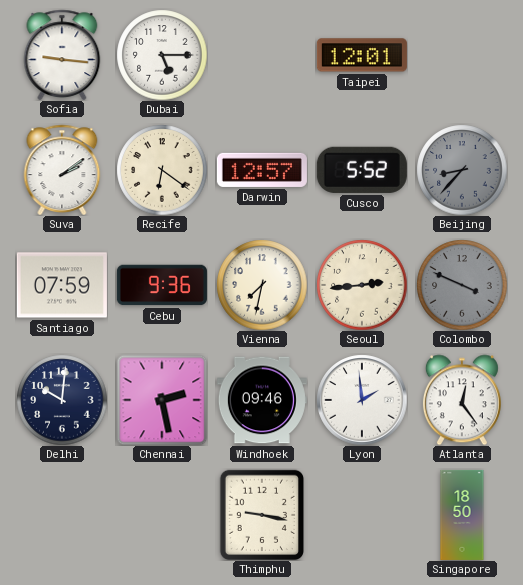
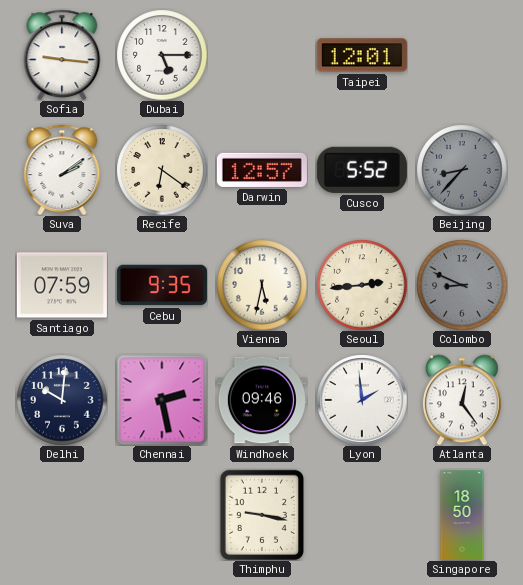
Cebu: 9:36 -> 9:35
Vienna: 7:32 -> 5:32
Colombo: 3:49 -> 8:49
